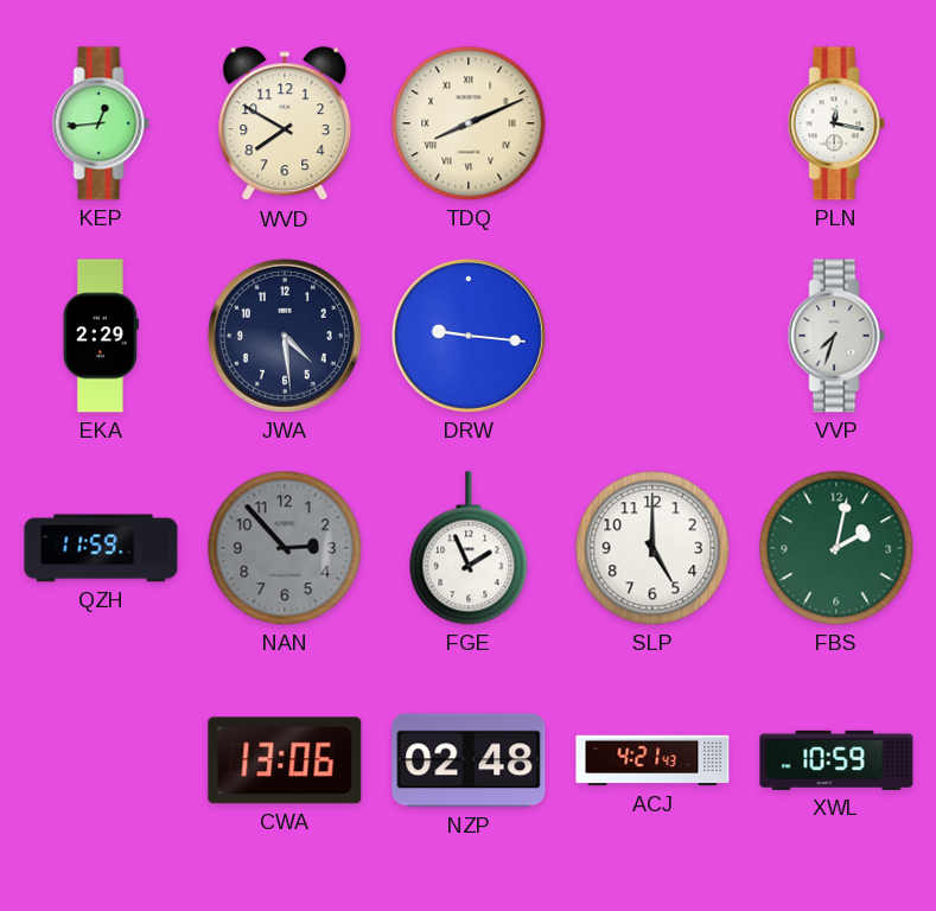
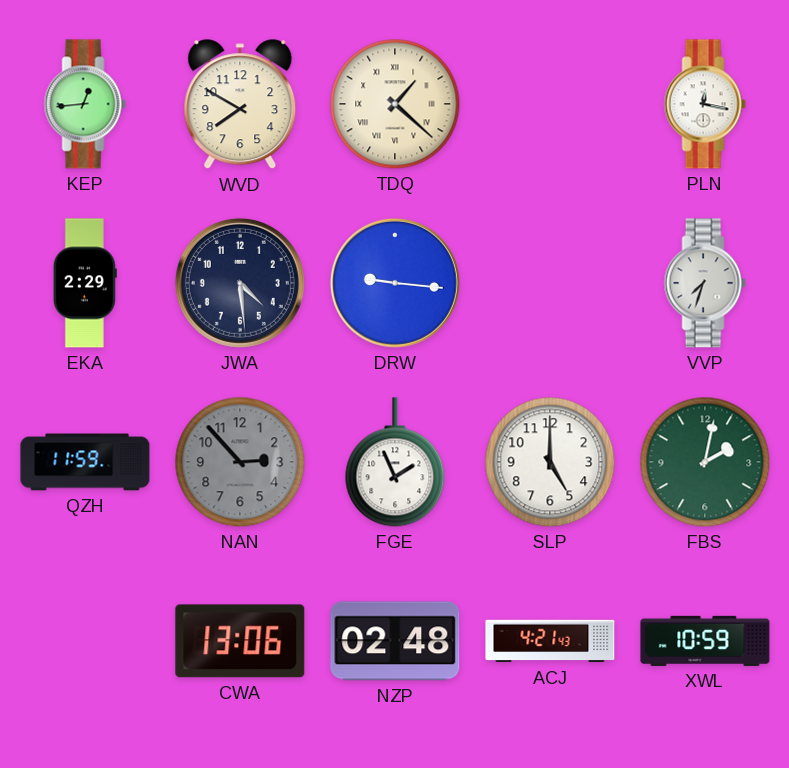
TDQ: 8:11 -> 1:22
